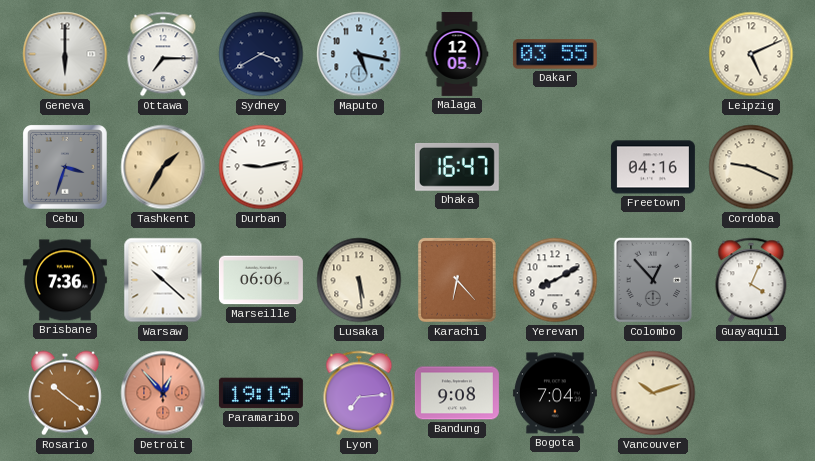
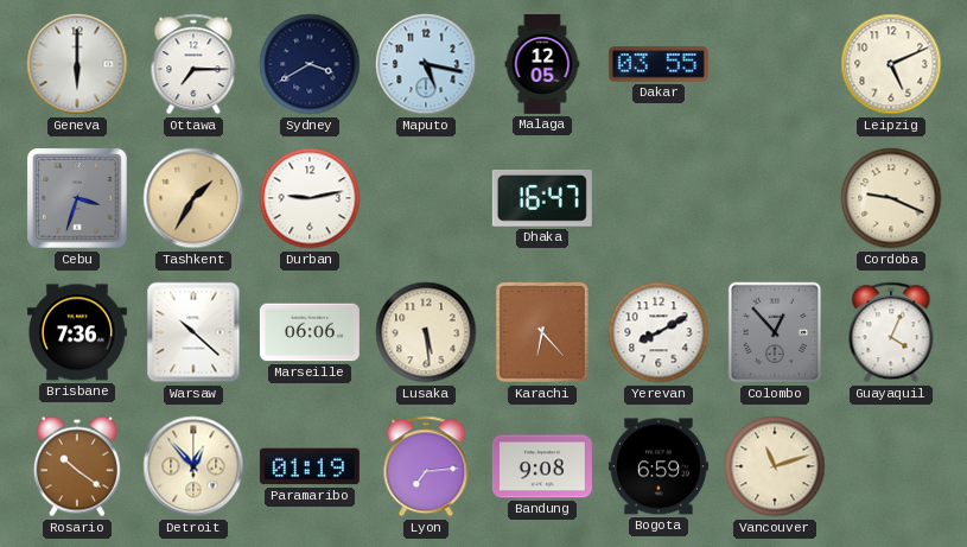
Freetown: 04:16 -> none
Detroit dial: salmon -> cream
Paramaribo: 19:19 -> 01:19
Bogota: 7:04 -> 6:59
Vancouver: 10:12 -> 11:12
